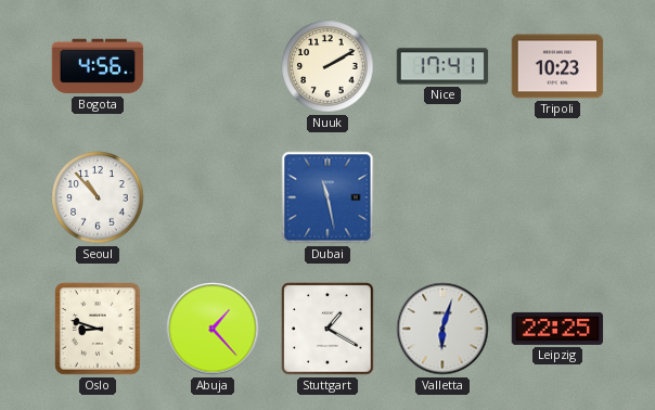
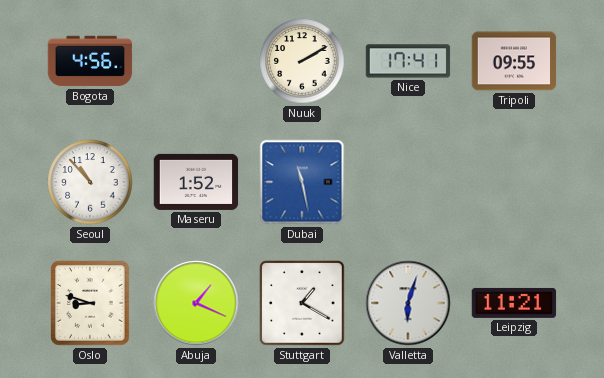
Tripoli: 10:23 -> 09:55
Maseru: none -> 1:52
Abuja: 1:23 -> 1:19
Leipzig: 22:25 -> 11:21
